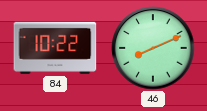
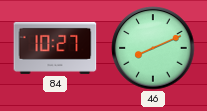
84: 10:22 -> 10:27
